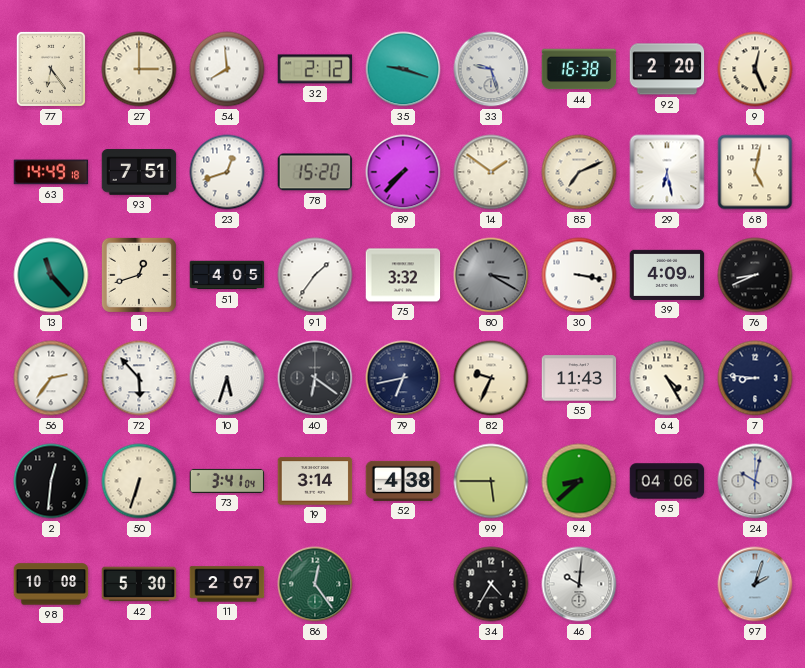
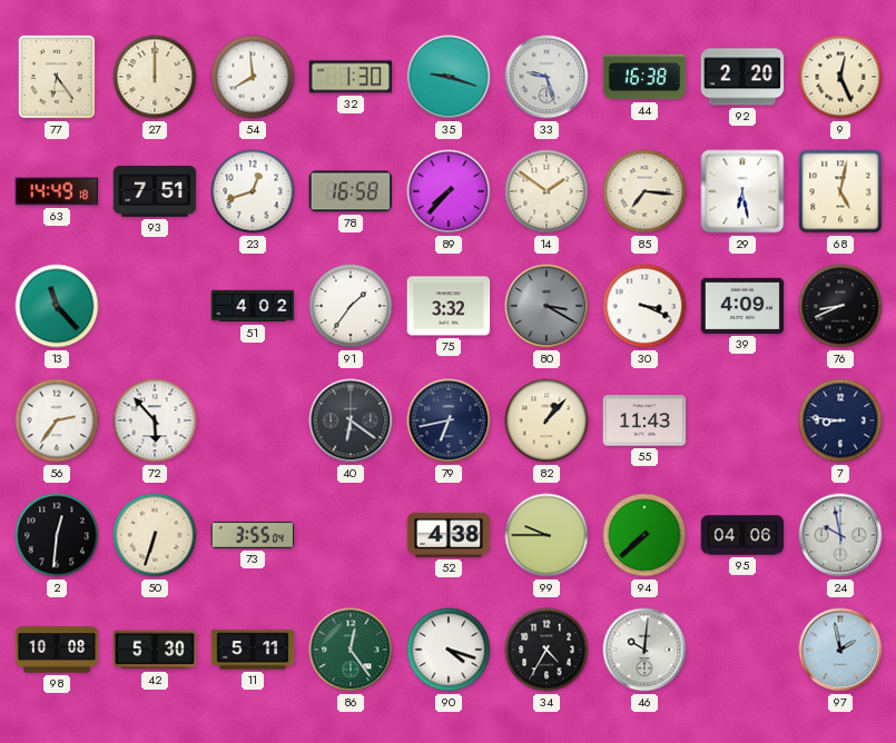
27: 3:00 -> 12:00
32: 2:12 -> 1:30
78: 15:20 -> 16:58
85: 7:11 -> 7:16
1: 12:42 -> none
51: 4:05 -> 4:02
30: 3:17 -> 3:19
10: 5:33 -> none
82: 9:34 -> 1:07
64: 4:25 -> none
73: 3:41 -> 3:55
19: 3:14 -> none
99: 5:45 -> 9:45
94: 8:38 -> 7:38
24: 10:02 -> 9:58
11: 2:07 -> 5:11
90: none -> 4:18
97: 2:03 -> 1:58
